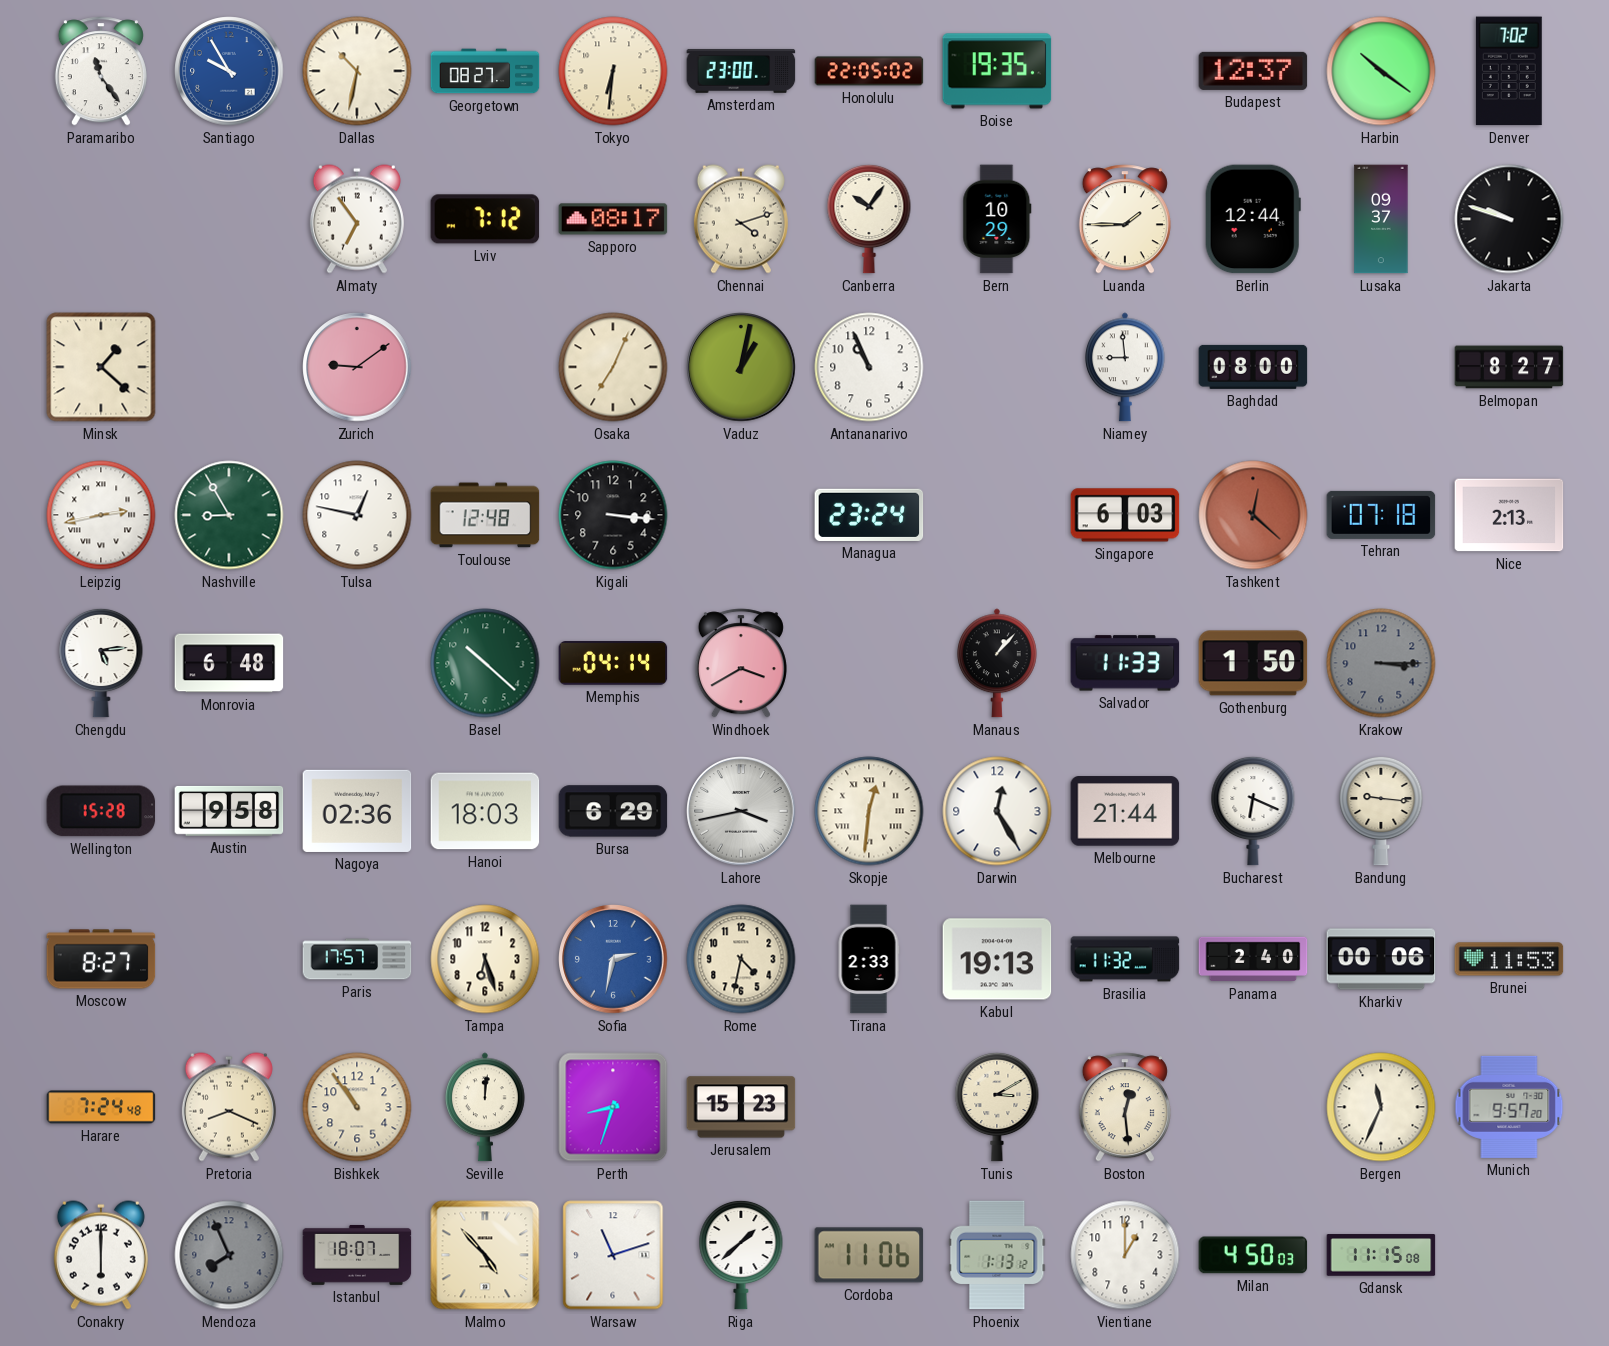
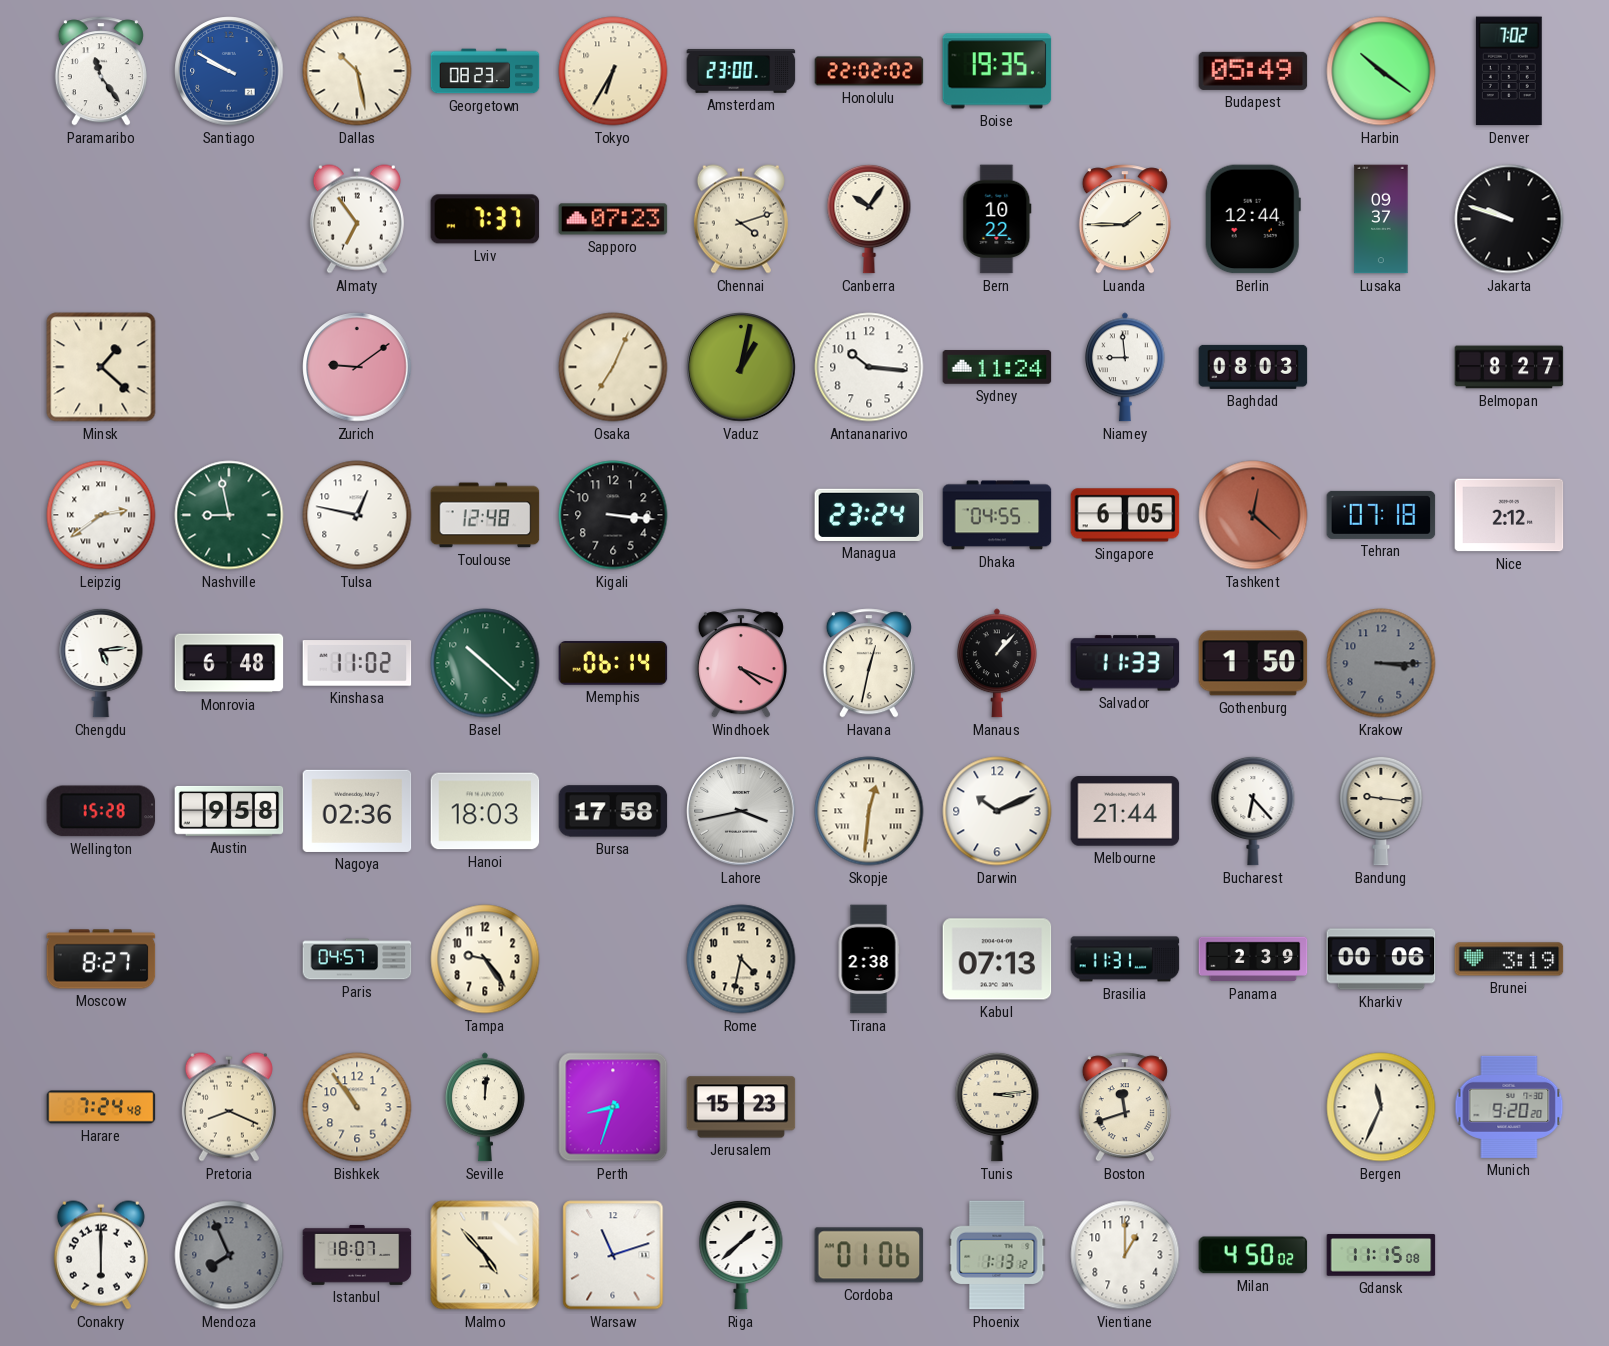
Santiago: 9:55 -> 9:50
Dallas: 10:32 -> 10:28
Georgetown: 08:27 -> 08:23
Tokyo: 6:31 -> 6:35
Honolulu: 22:05 -> 22:02
Budapest: 12:37 -> 05:49
Lviv: 7:12 -> 7:37
Sapporo: 08:17 -> 07:23
Bern: 10:29 -> 10:22
Antananarivo: 10:56 -> 10:16
Sydney: none -> 11:24
Baghdad: 08:00 -> 08:03
Leipzig: 2:43 -> 2:39
Nashville: 8:55 -> 8:58
Dhaka: none -> 04:55
Singapore: 6:03 -> 6:05
Nice: 2:13 -> 2:12
Kinshasa: none -> 11:02
Memphis: 04:14 -> 06:14
Windhoek: 3:40 -> 4:19
Havana: none -> 12:32
Bursa: 6:29 -> 17:58
Darwin: 12:25 -> 10:11
Bucharest: 6:19 -> 6:23
Paris: 17:57 -> 04:57
Tampa: 6:27 -> 9:24
Sofia: 2:32 -> none
Tirana: 2:33 -> 2:38
Kabul: 19:13 -> 07:13
Brasilia: 11:32 -> 11:31
Panama: 2:40 -> 2:39
Brunei: 11:53 -> 3:19
Tunis: 3:10 -> 3:14
Boston: 12:29 -> 11:42
Munich: 9:57 -> 9:20
Cordoba: 11:06 -> 01:06
Milan: 4:50:03 -> 4:50:02
